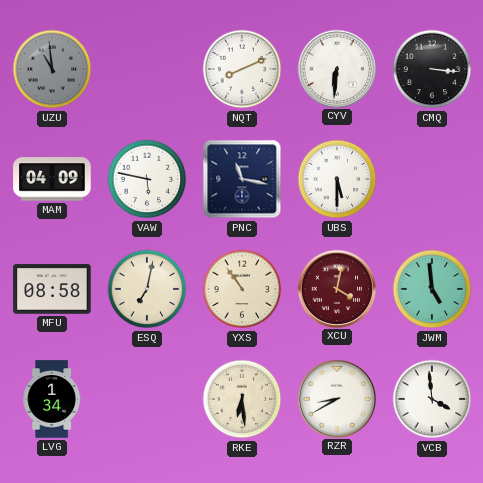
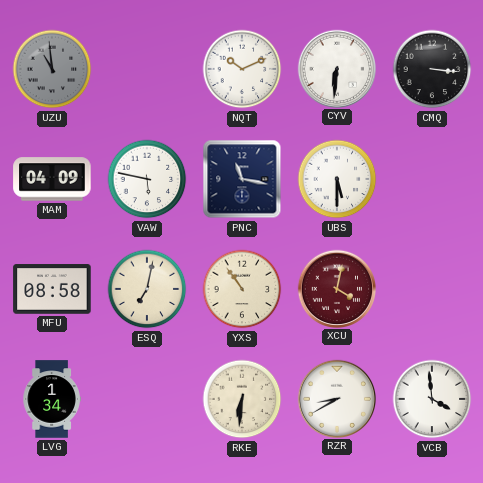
NQT: 8:11 -> 10:11
JWM: 4:59 -> none
RKE: 6:29 -> 6:31
